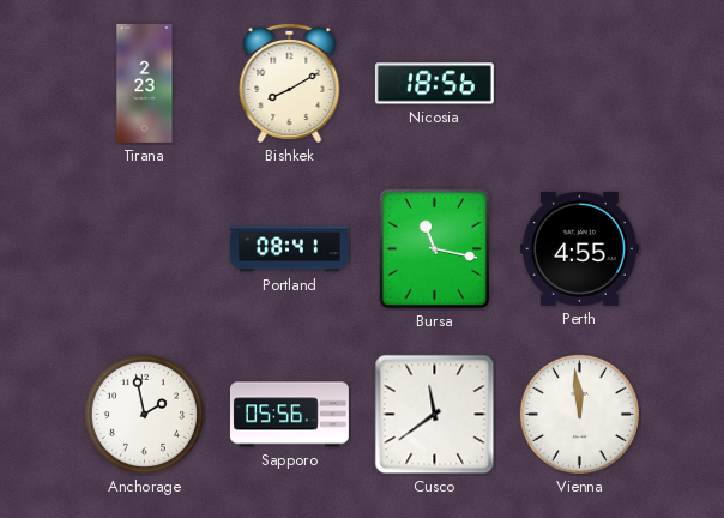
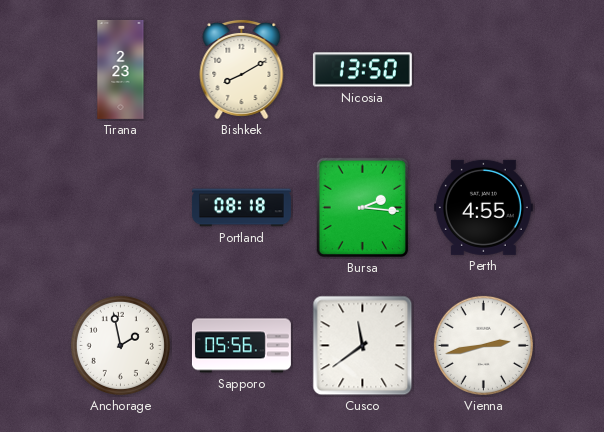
Nicosia: 18:56 -> 13:50
Portland: 08:41 -> 08:18
Bursa: 11:17 -> 2:16
Vienna: 11:59 -> 2:43
